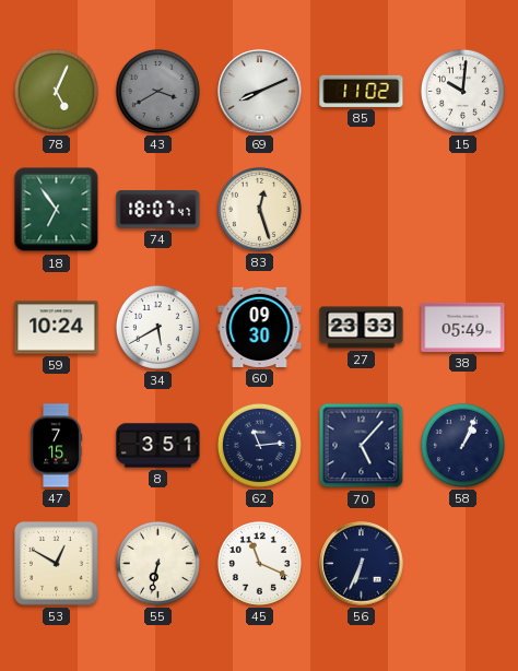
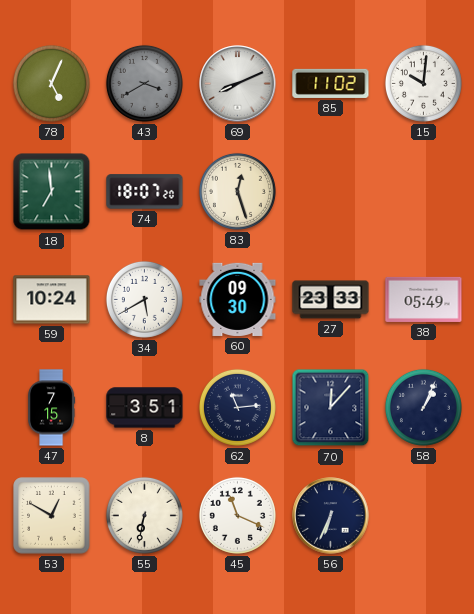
18: 6:54 -> 6:59
74: 18:07:47 -> 18:07:20
70: 5:07 -> 12:07
